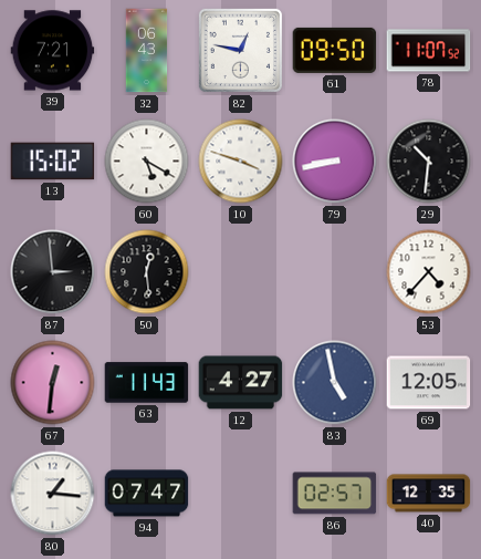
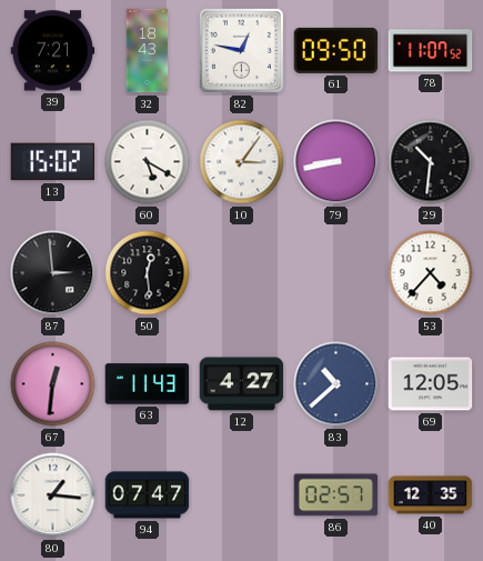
32: 06:43 -> 18:43
10: 3:48 -> 3:06
83: 4:58 -> 10:38
